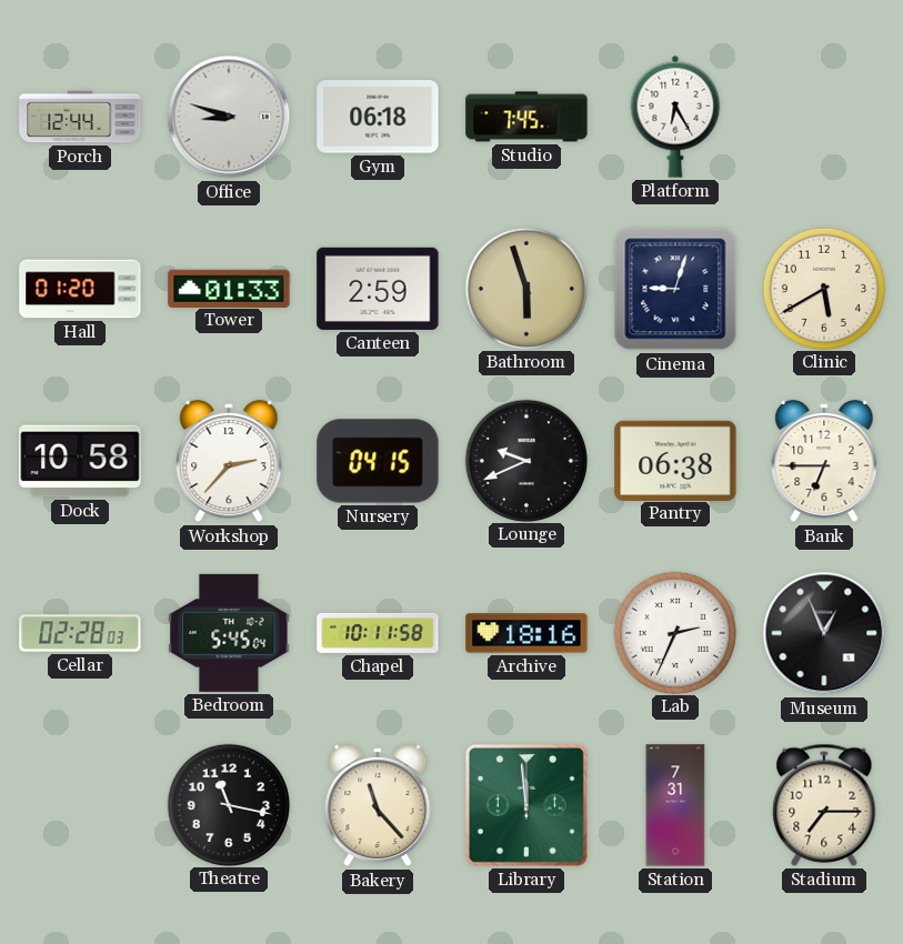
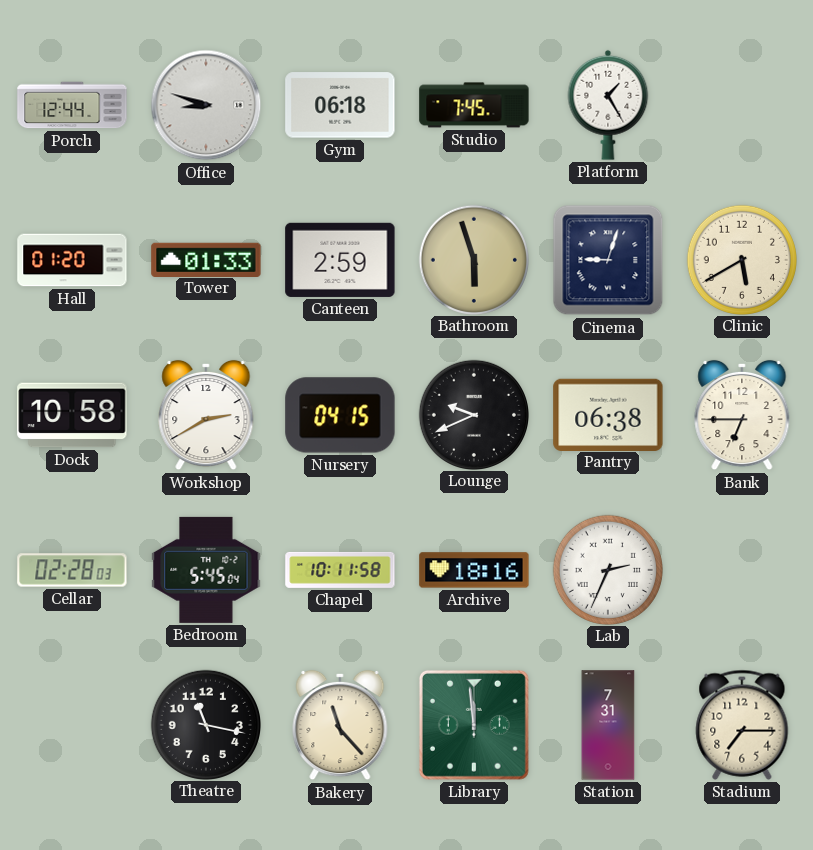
Platform: 6:25 -> 1:25
Workshop: 2:37 -> 2:40
Museum: 12:56 -> none
